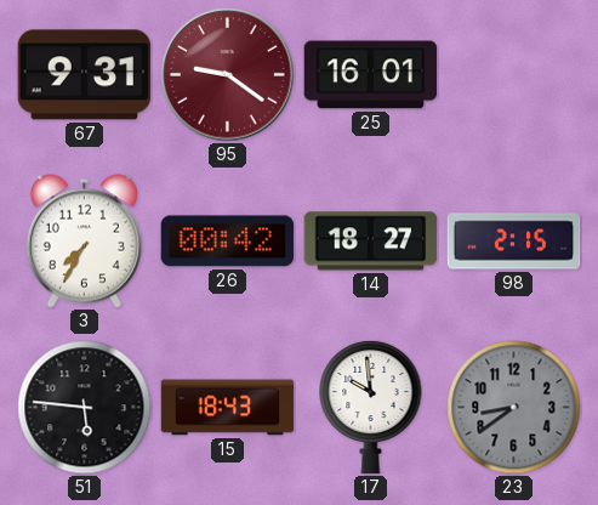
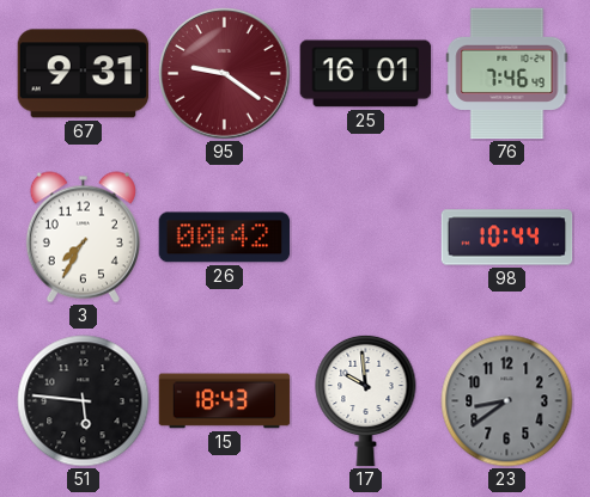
76: none -> 7:46
14: 18:27 -> none
98: 2:15 -> 10:44
